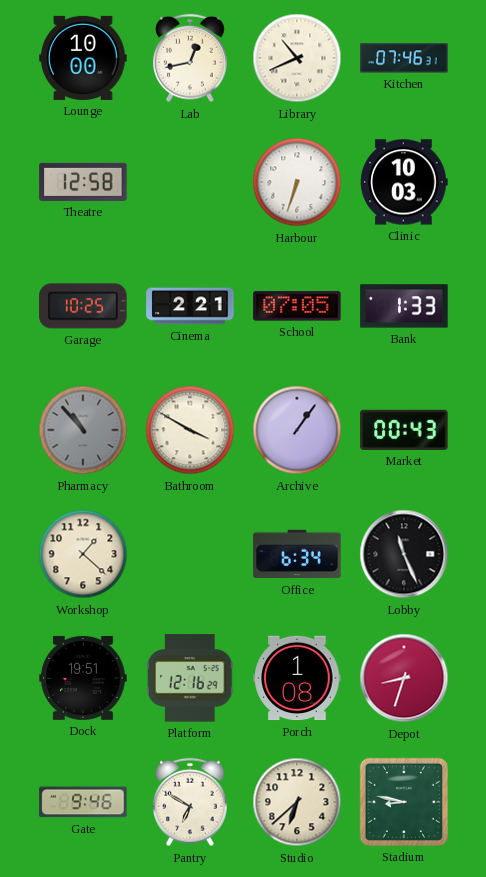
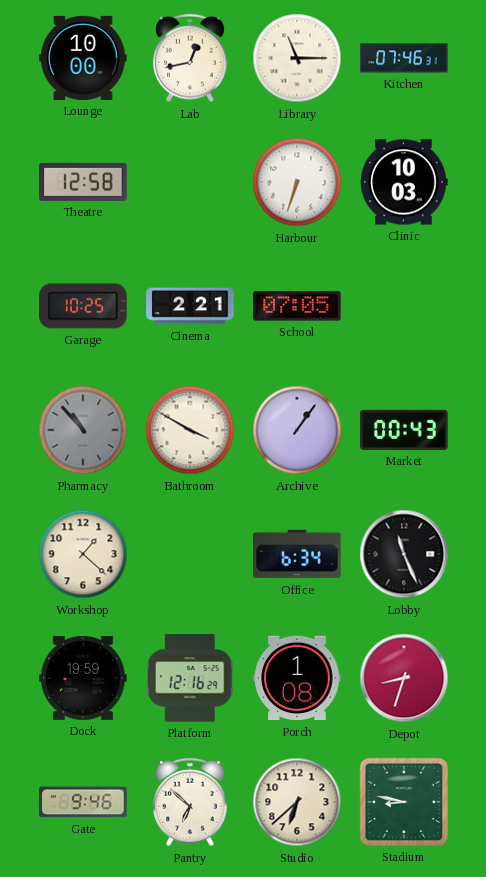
Library: 10:41 -> 11:15
Bank: 1:33 -> none
Dock: 19:51 -> 19:59
Pantry: 6:50 -> 6:52
